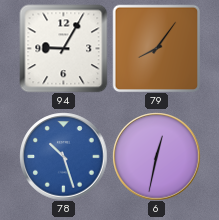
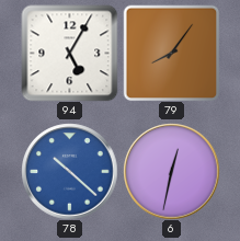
94: 9:05 -> 5:05
78: 10:27 -> 10:22
